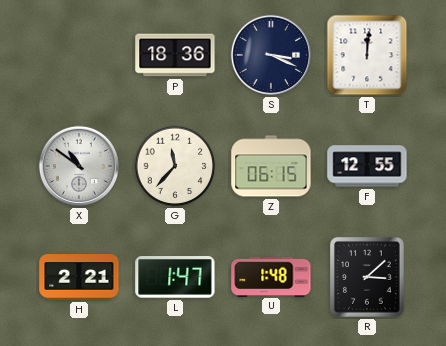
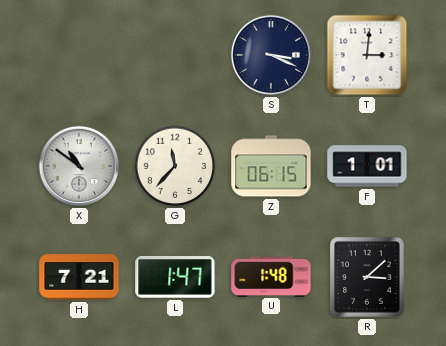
P: 18:36 -> none
T: 12:01 -> 3:01
F: 12:55 -> 1:01
H: 2:21 -> 7:21
